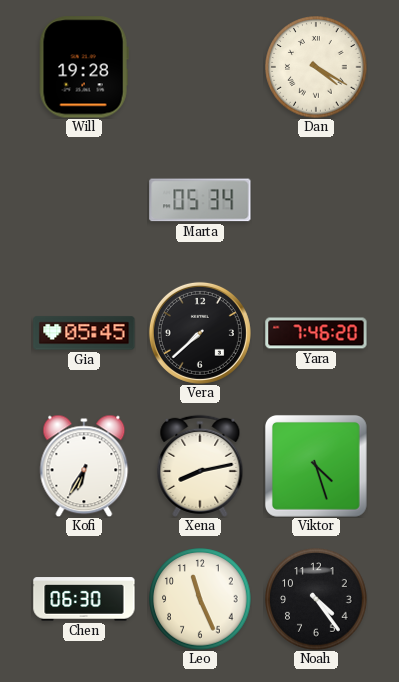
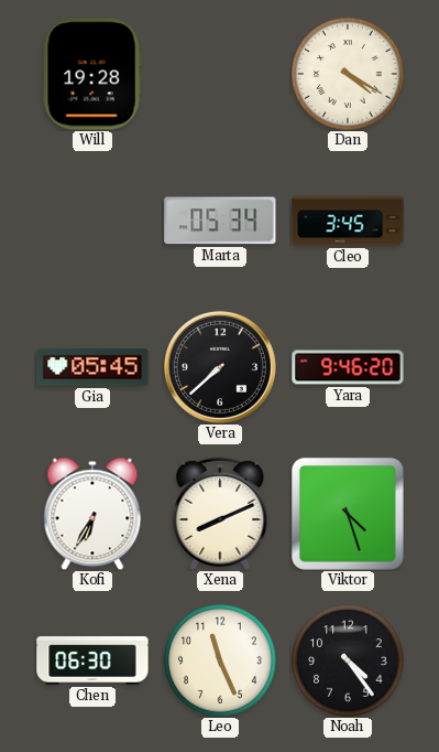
Cleo: none -> 3:45
Yara: 7:46 -> 9:46
Xena: 8:13 -> 8:11
